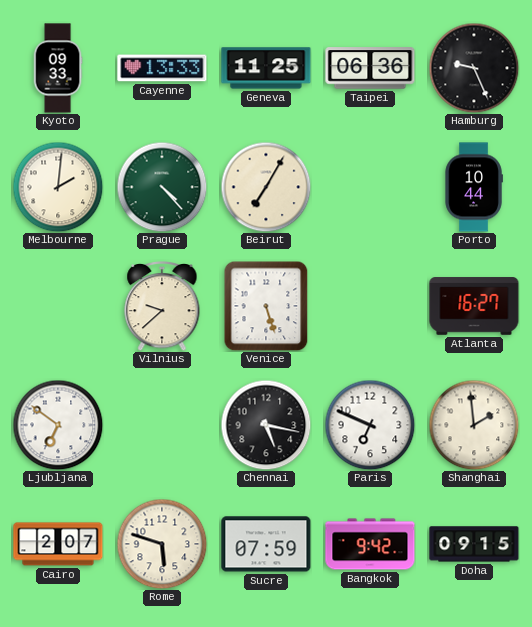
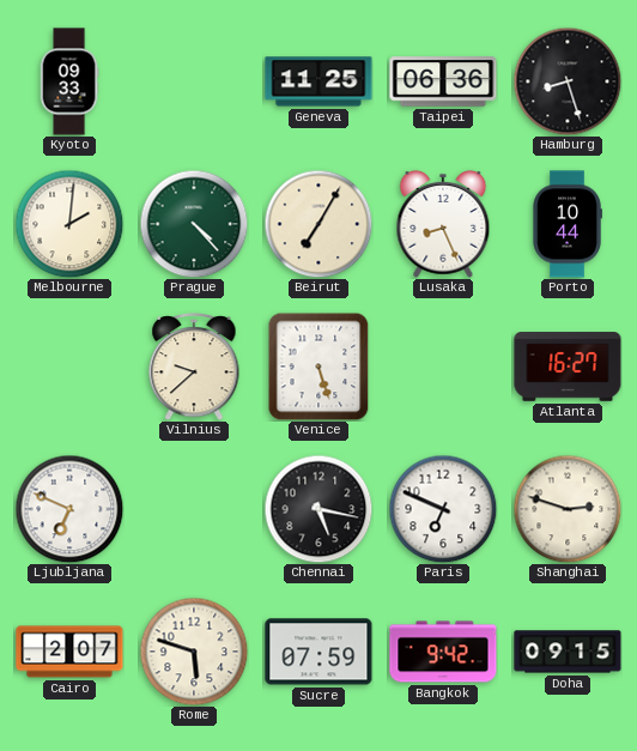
Cayenne: 13:33 -> none
Hamburg: 9:26 -> 8:27
Lusaka: none -> 8:26
Ljubljana: 6:51 -> 6:49
Shanghai: 1:59 -> 2:48
